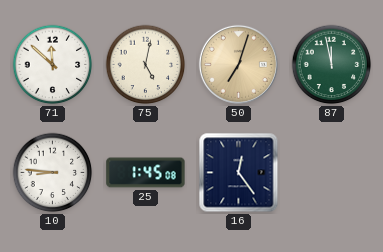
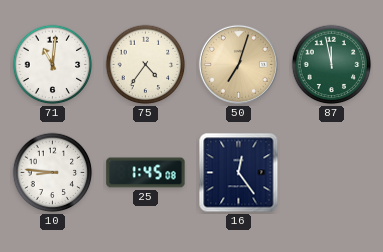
71: 11:52 -> 11:01
75: 5:02 -> 4:36
